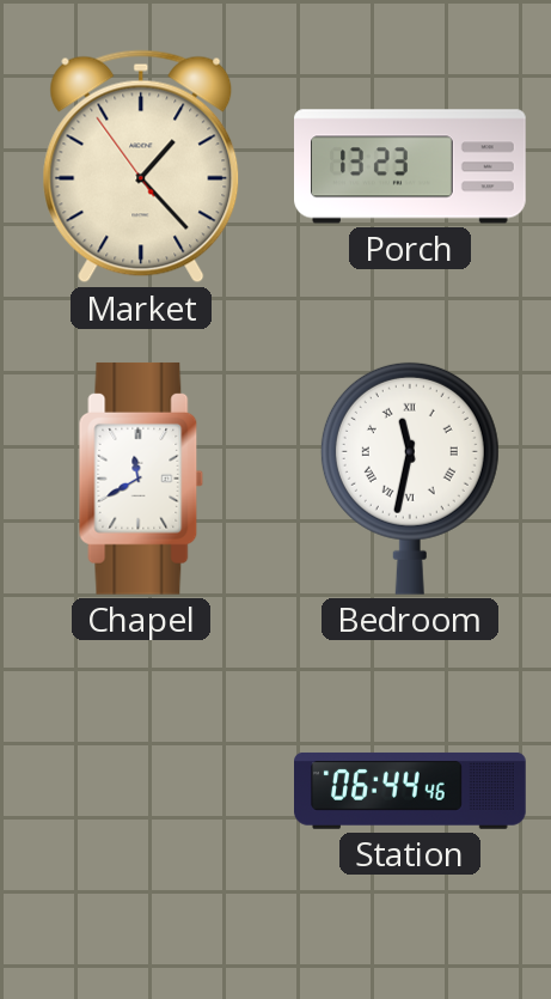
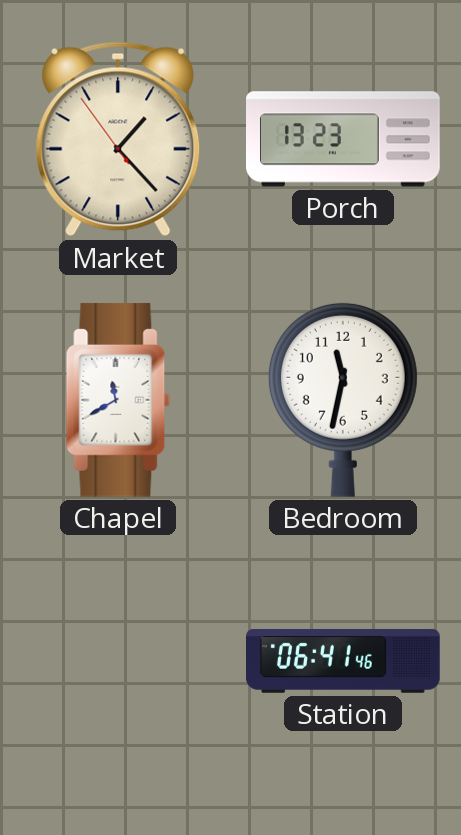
Bedroom numerals: Roman -> Arabic
Station: 06:44 -> 06:41
